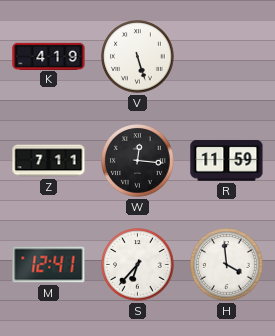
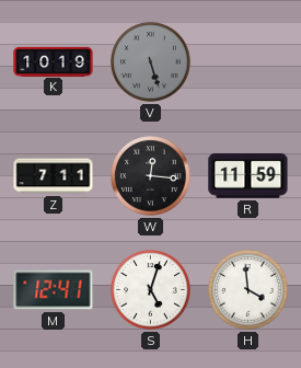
K: 4:19 -> 10:19
V dial: white -> grey
S: 6:37 -> 5:03
